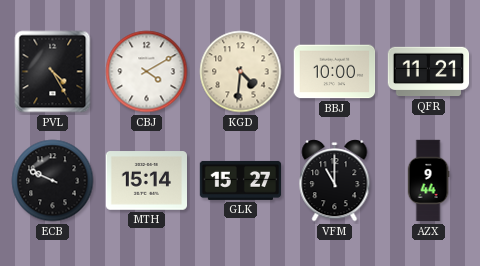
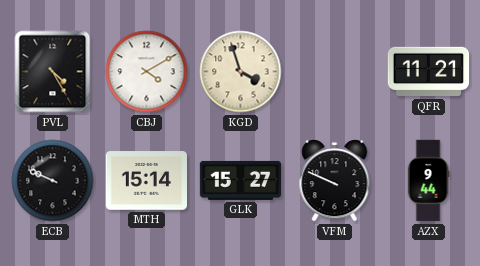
KGD: 4:31 -> 3:57
BBJ: 10:00 -> none
VFM: 11:00 -> 9:49
